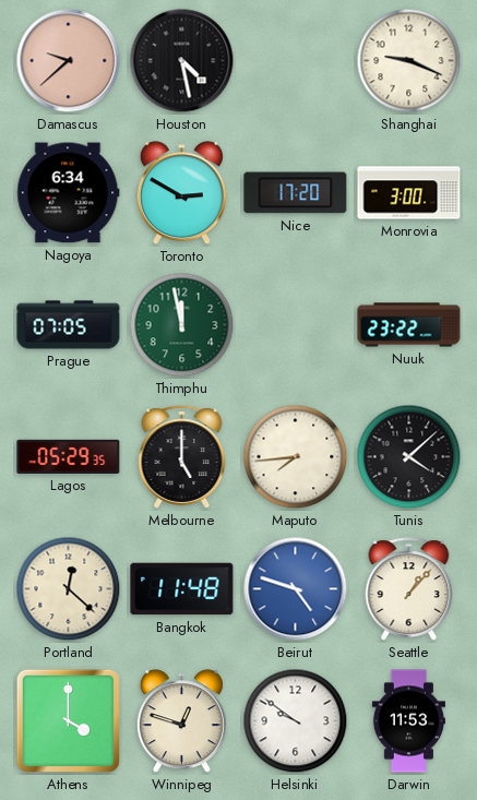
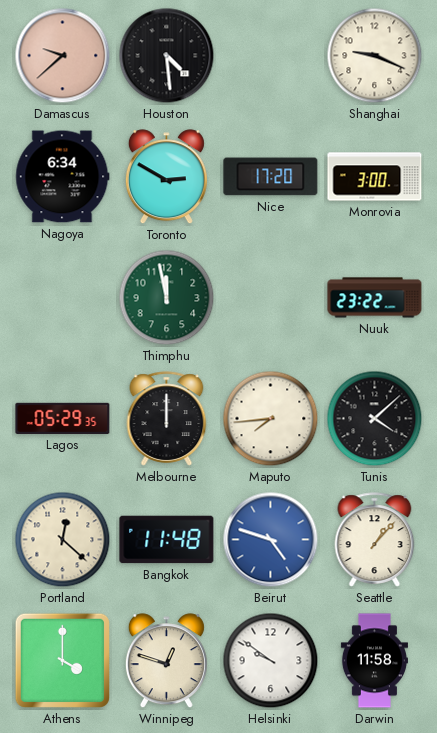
Houston: 4:28 -> 4:29
Prague: 07:05 -> none
Melbourne: 5:00 -> 12:00
Darwin: 11:53 -> 11:58
